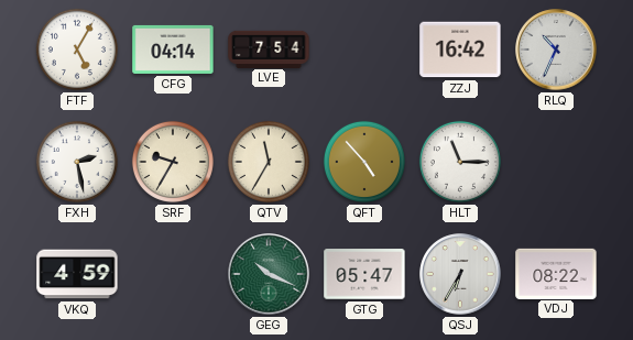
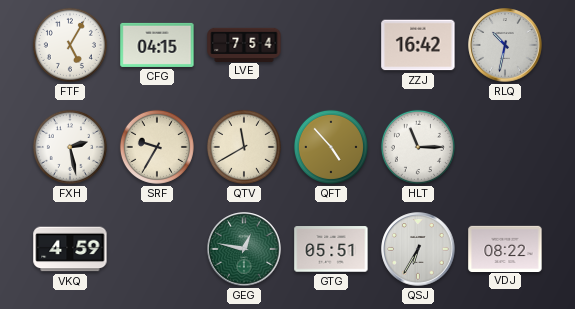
CFG: 04:14 -> 04:15
RLQ: 10:34 -> 10:32
QTV: 11:35 -> 11:40
GEG: 10:19 -> 12:47
GTG: 05:47 -> 05:51
